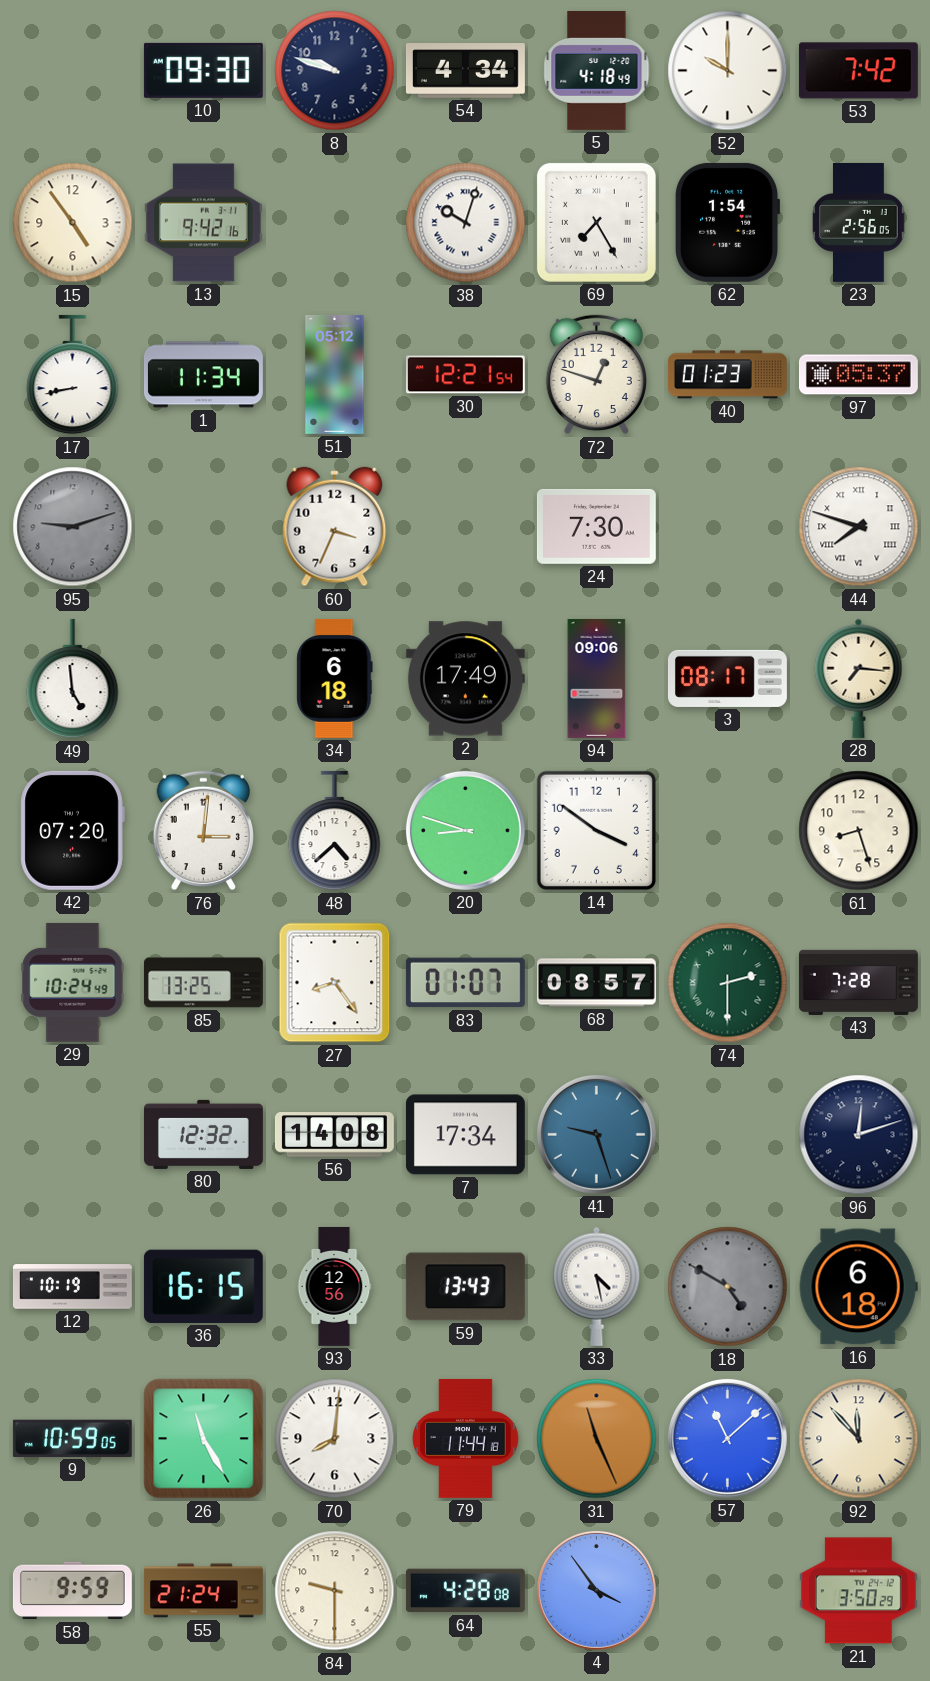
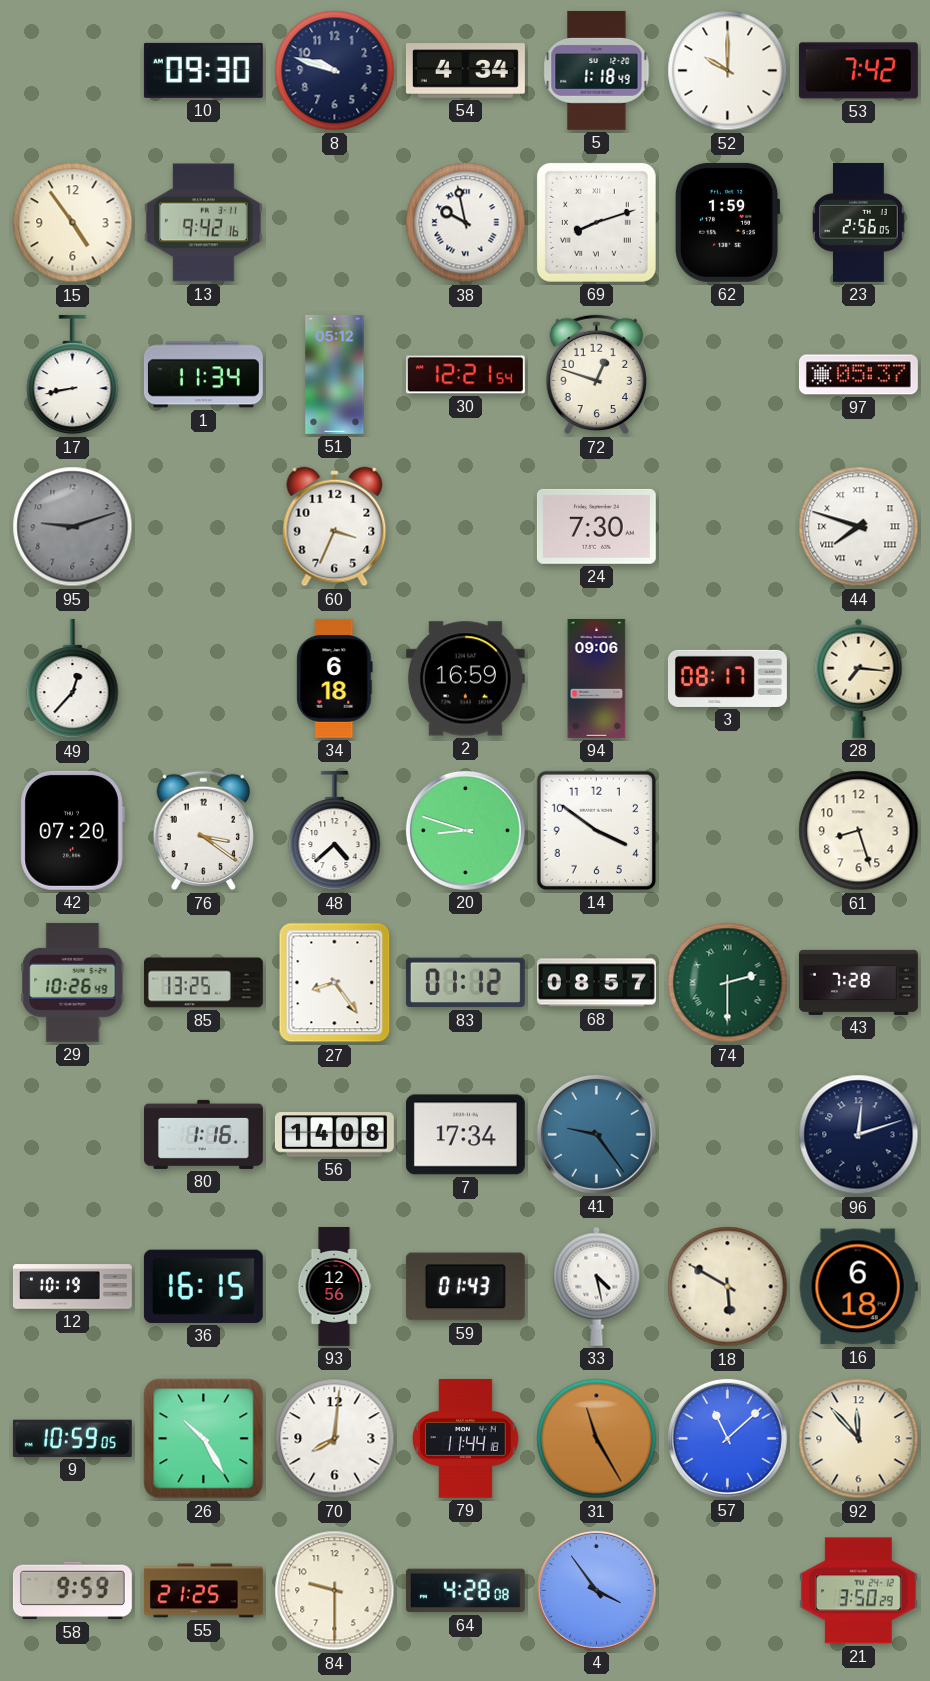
5: 4:18 -> 1:18
38: 10:03 -> 9:58
69: 7:25 -> 8:12
62: 1:54 -> 1:59
40: 01:23 -> none
49: 4:59 -> 12:37
2: 17:49 -> 16:59
76: 3:01 -> 3:21
29: 10:24 -> 10:26
83: 01:07 -> 01:12
80: 12:32 -> 1:16
41: 9:27 -> 9:24
59: 13:43 -> 01:43
18: 4:50 -> 5:50
18 dial: grey -> cream
26: 11:25 -> 10:25
31: 11:26 -> 11:25
55: 21:24 -> 21:25
